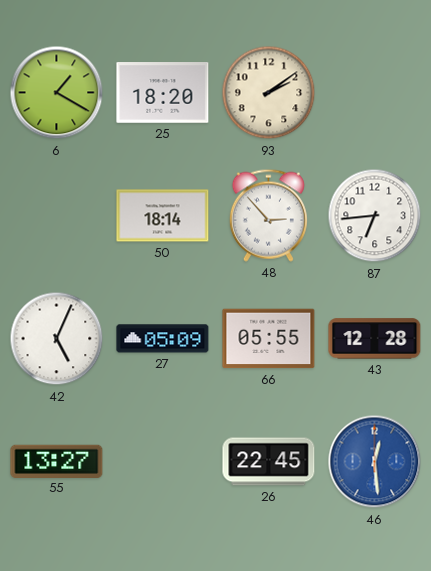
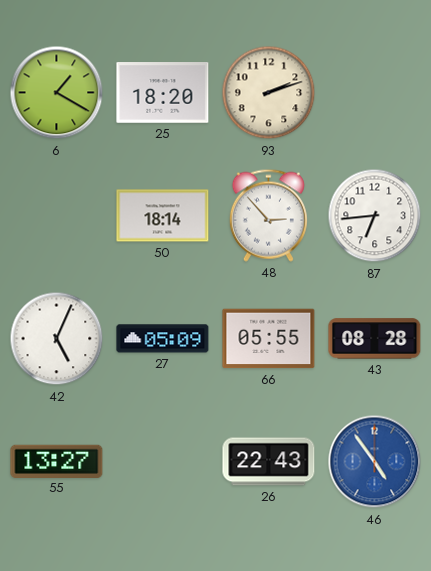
93: 2:09 -> 2:12
43: 12:28 -> 08:28
26: 22:45 -> 22:43
46: 12:29 -> 4:54
